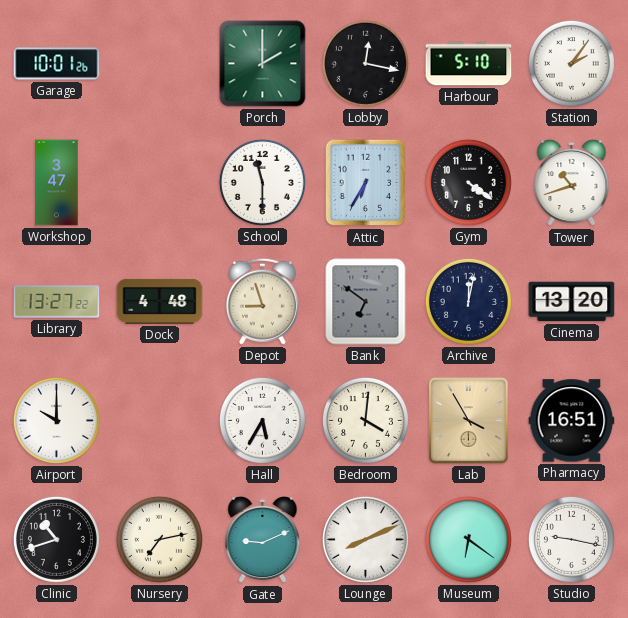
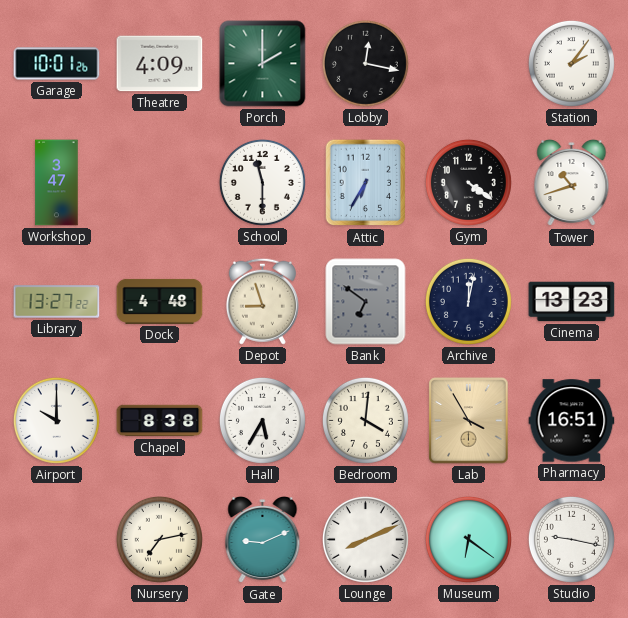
Theatre: none -> 4:09
Harbour: 5:10 -> none
Cinema: 13:20 -> 13:23
Chapel: none -> 8:38
Clinic: 10:42 -> none
